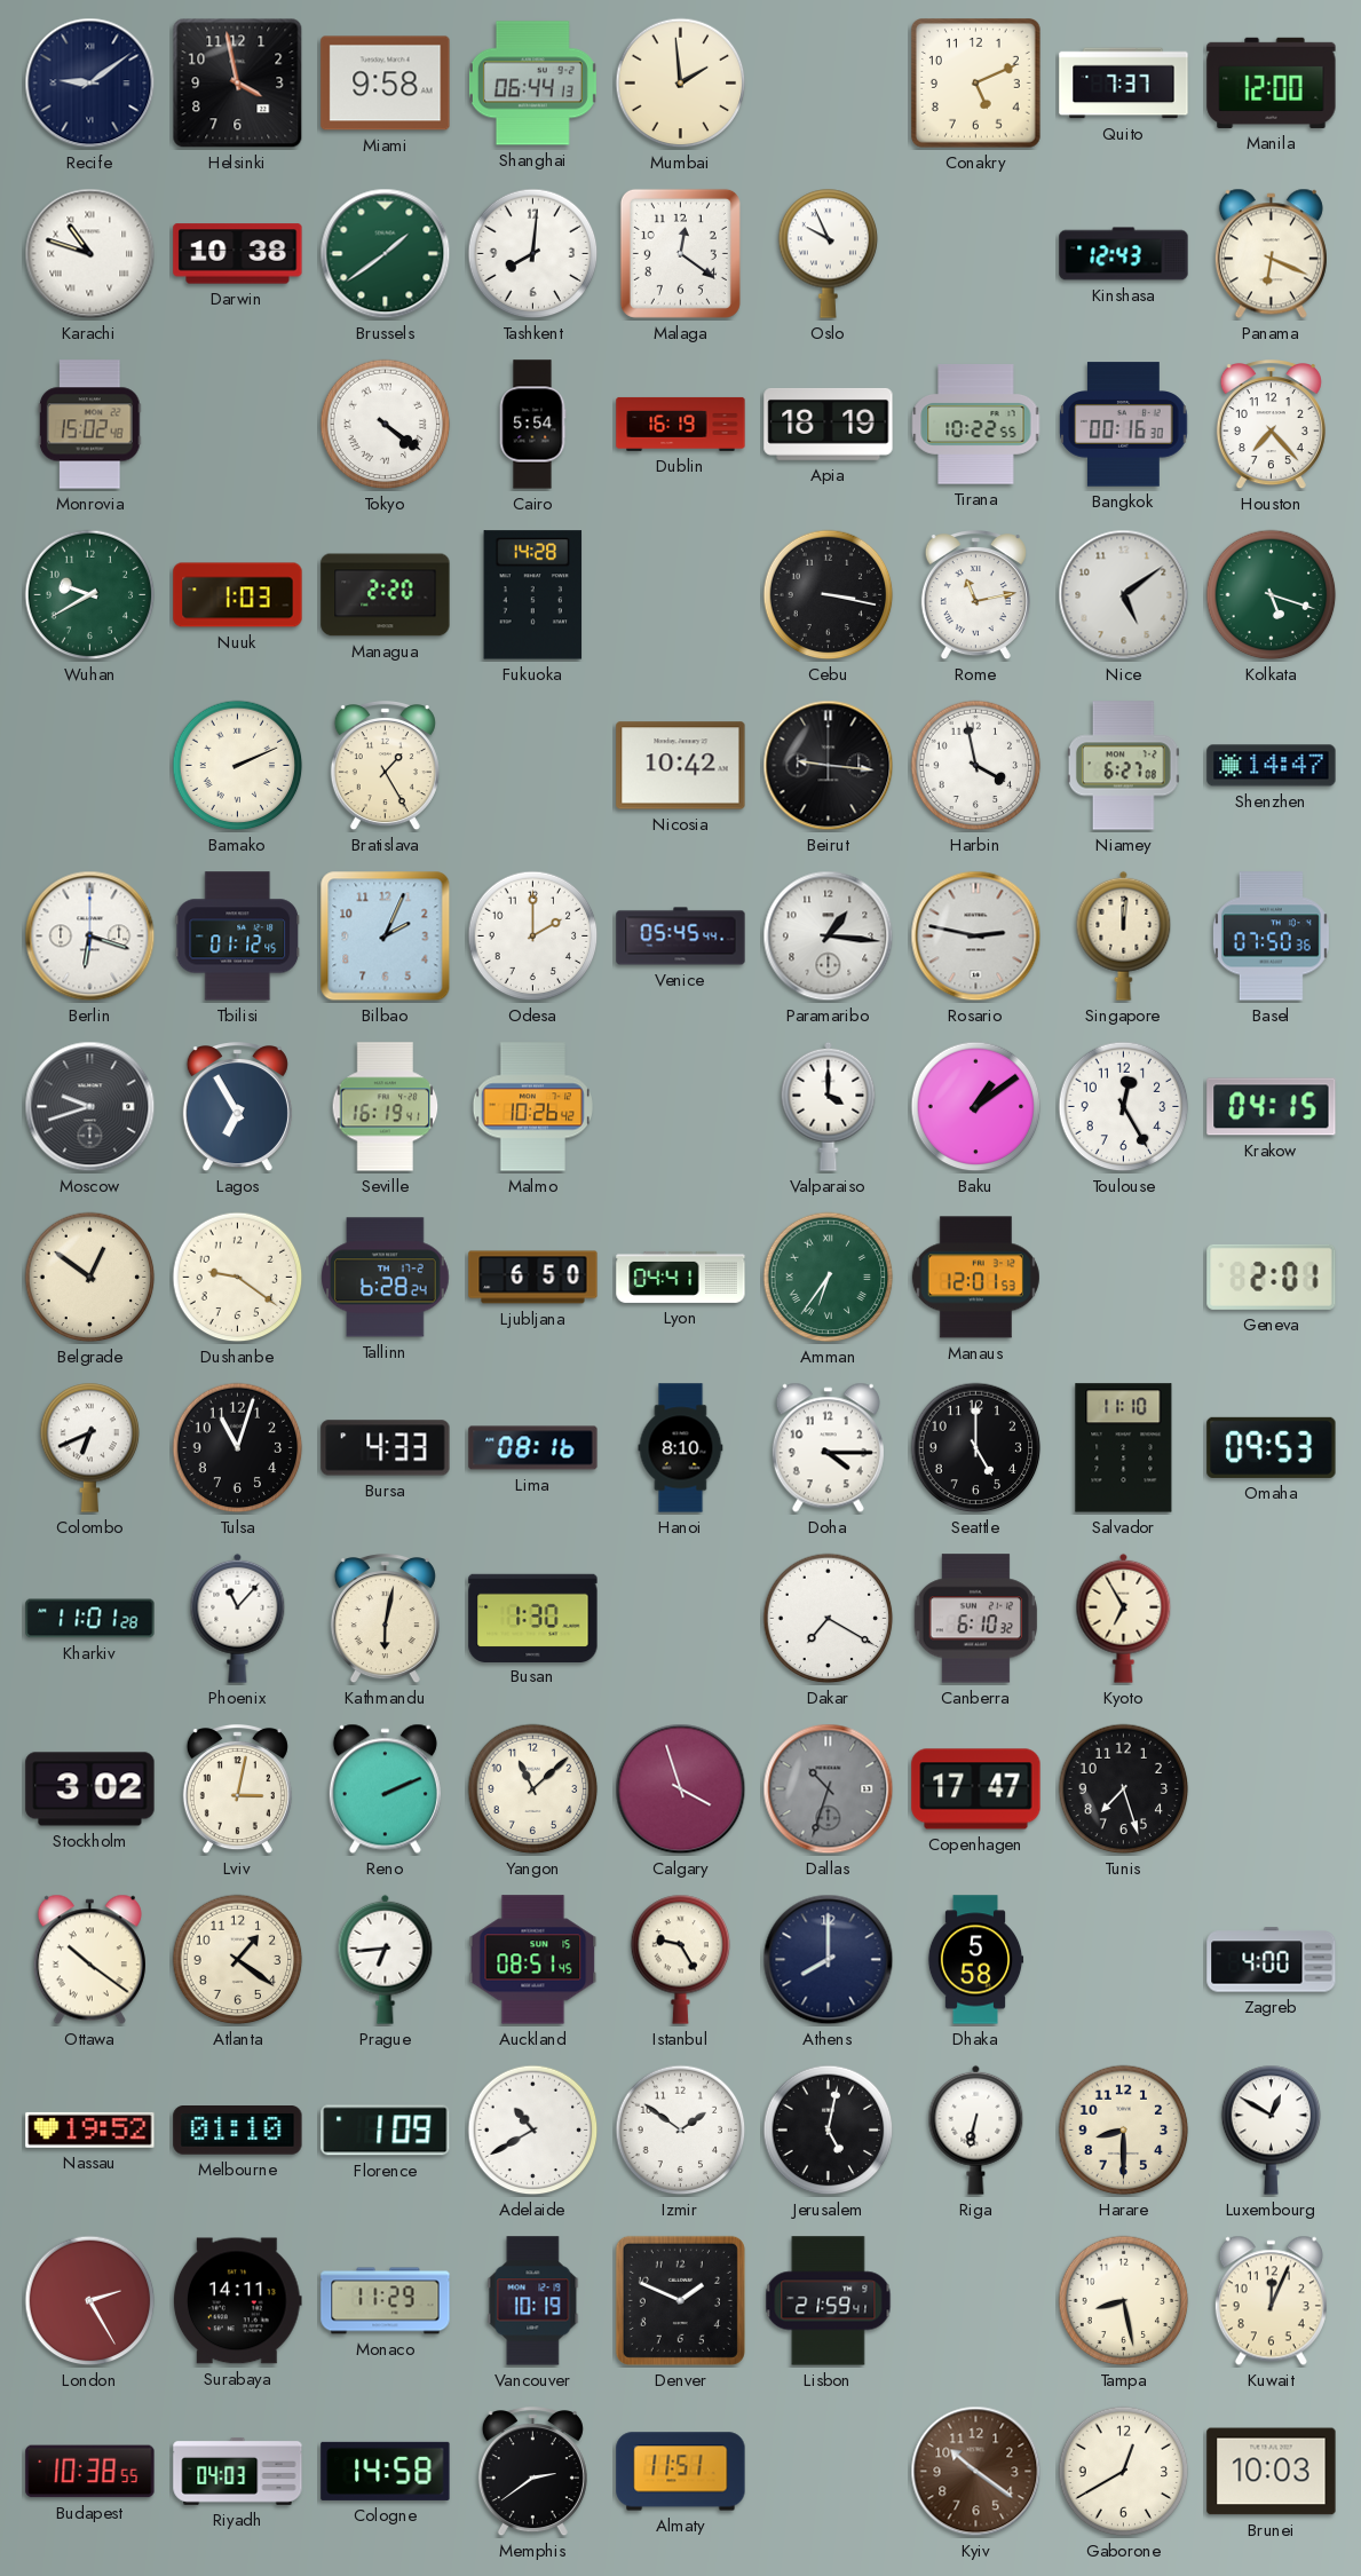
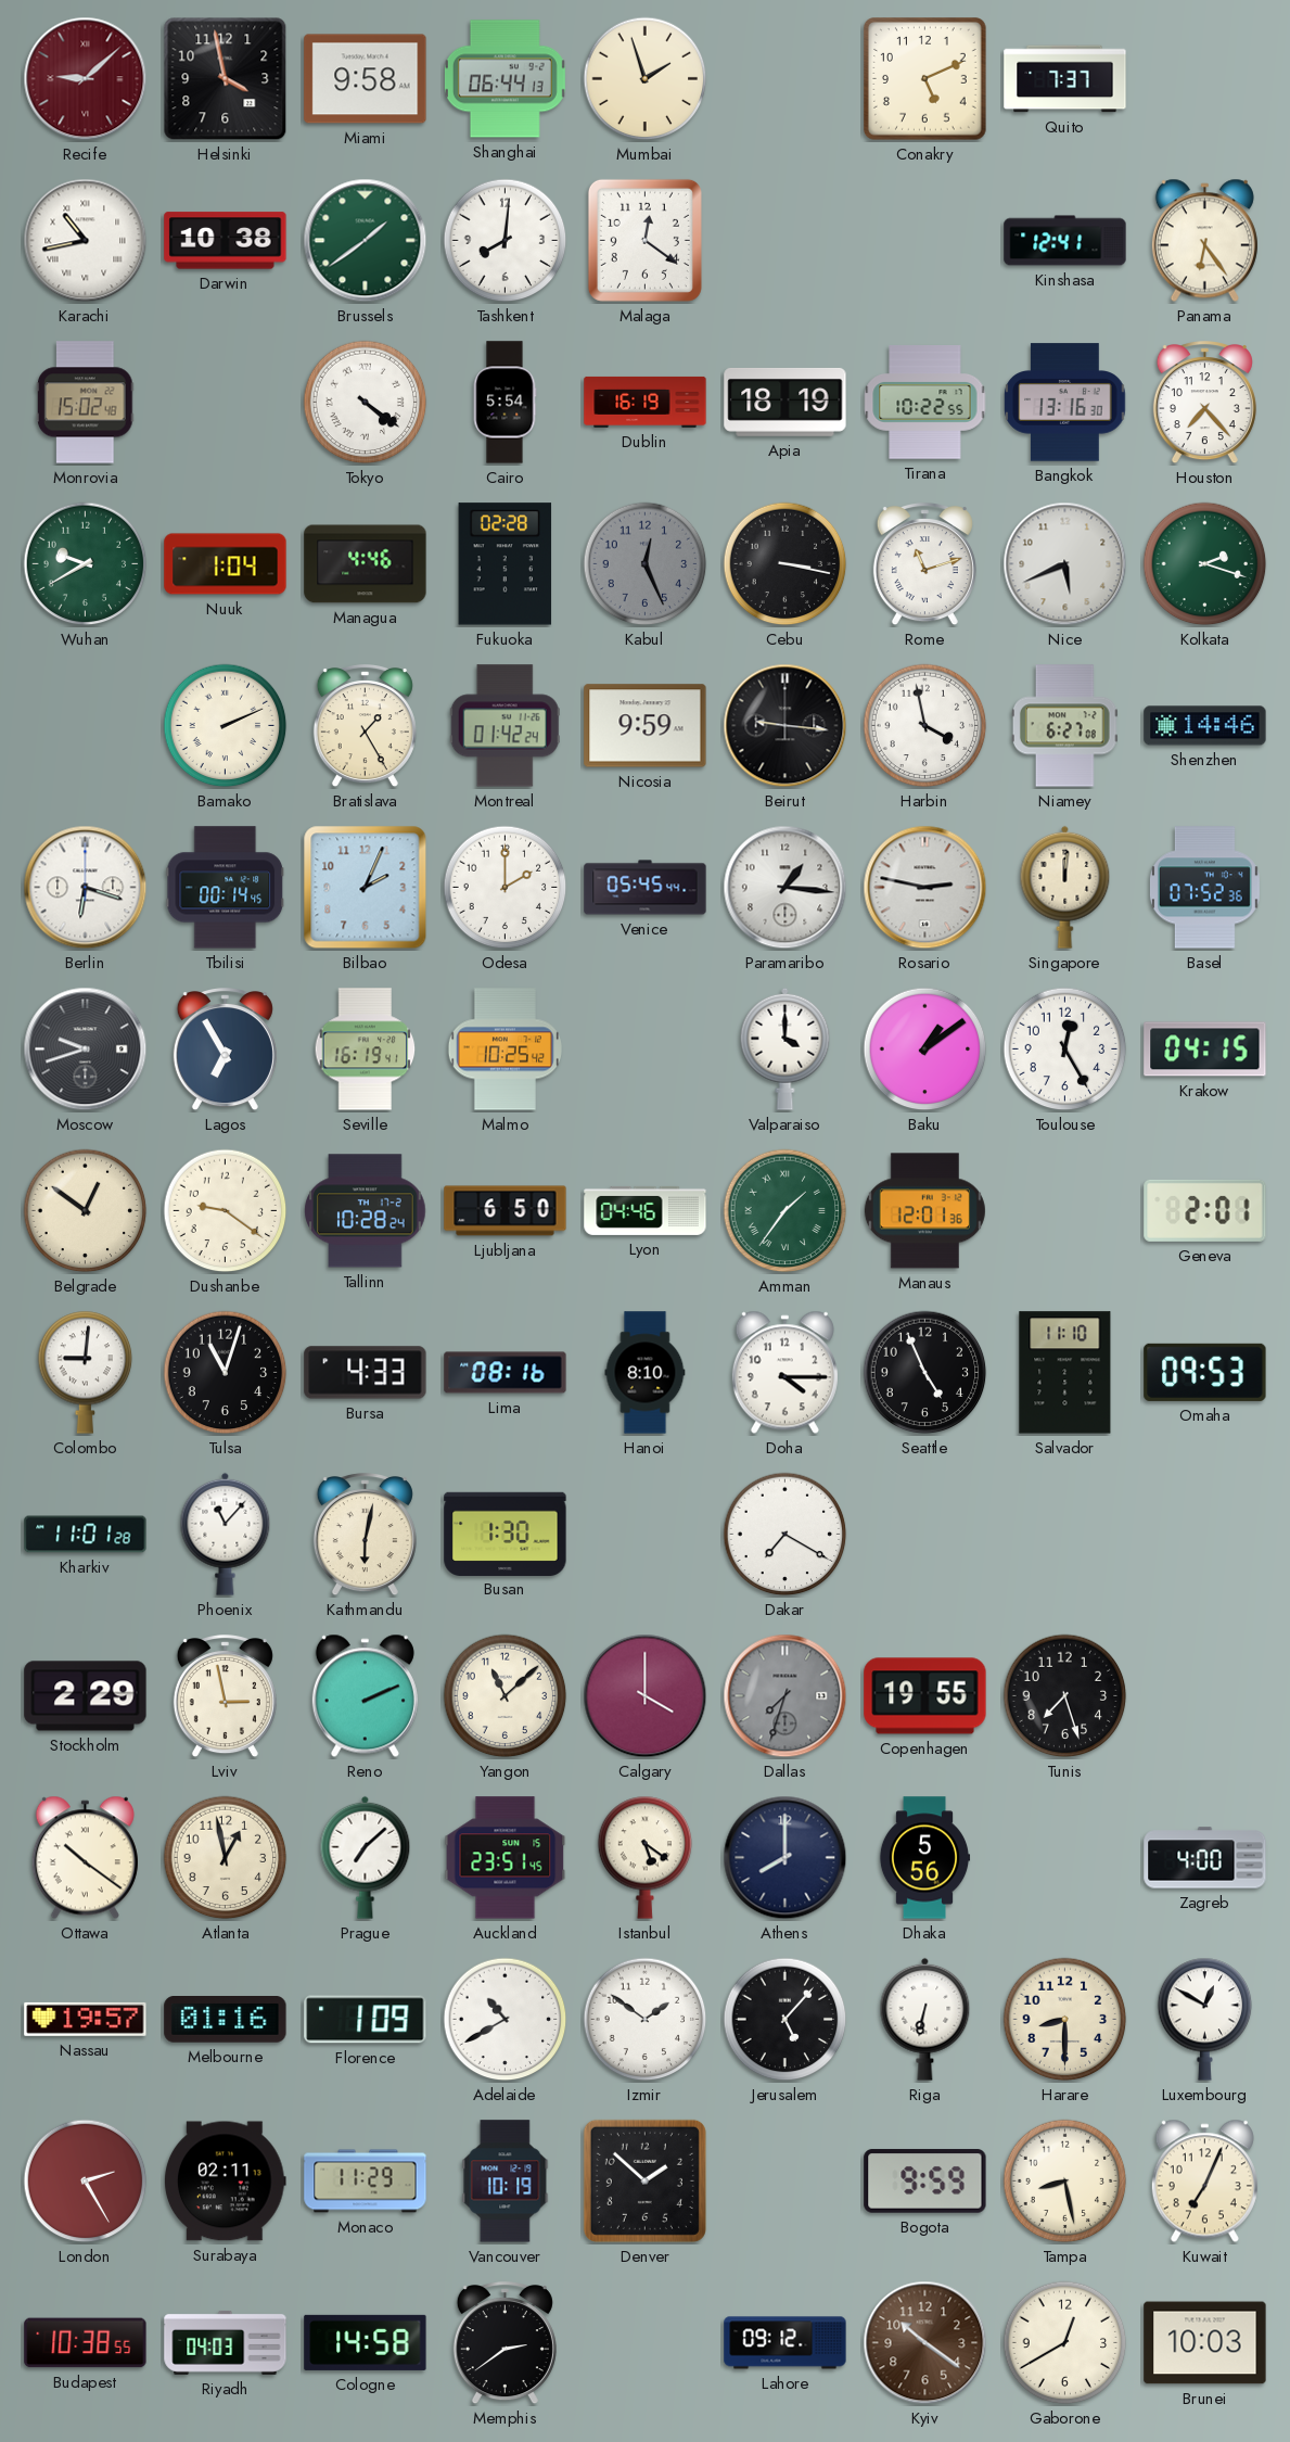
Recife: 9:09 -> 9:08
Recife dial: navy -> burgundy
Mumbai: 1:59 -> 1:57
Manila: 12:00 -> none
Karachi: 10:48 -> 10:43
Oslo: 9:56 -> none
Kinshasa: 12:43 -> 12:41
Panama: 6:19 -> 6:24
Bangkok: 00:16 -> 13:16
Nuuk: 1:03 -> 1:04
Managua: 2:20 -> 4:46
Fukuoka: 14:28 -> 02:28
Kabul: none -> 12:26
Rome: 11:13 -> 11:12
Nice: 5:09 -> 5:41
Kolkata: 5:18 -> 2:18
Montreal: none -> 01:42
Nicosia: 10:42 -> 9:59
Shenzhen: 14:47 -> 14:46
Tbilisi: 01:12 -> 00:14
Basel: 07:50 -> 07:52
Malmo: 10:26 -> 10:25
Tallinn: 6:28 -> 10:28
Lyon: 04:41 -> 04:46
Amman: 6:36 -> 1:36
Manaus: 12:01:53 -> 12:01:36
Colombo: 6:41 -> 9:01
Seattle: 5:00 -> 4:56
Canberra: 6:10 -> none
Kyoto: 6:55 -> none
Stockholm: 3:02 -> 2:29
Lviv: 3:02 -> 2:58
Calgary: 3:57 -> 4:00
Dallas: 10:33 -> 7:33
Copenhagen: 17:47 -> 19:55
Atlanta: 1:21 -> 12:58
Prague: 6:44 -> 7:08
Auckland: 08:51 -> 23:51
Istanbul: 9:25 -> 5:21
Dhaka: 5:58 -> 5:56
Nassau: 19:52 -> 19:57
Melbourne: 01:10 -> 01:16
Jerusalem: 5:02 -> 5:07
Surabaya: 14:11 -> 02:11
Denver: 1:49 -> 1:52
Lisbon: 21:59 -> none
Bogota: none -> 9:59
Kuwait: 12:04 -> 7:04
Almaty: 11:51 -> none
Lahore: none -> 09:12
